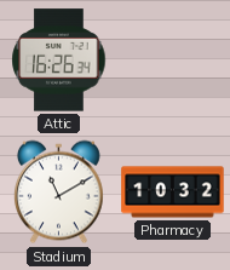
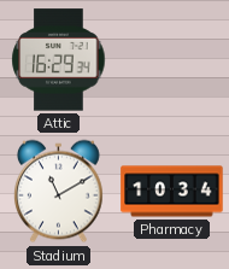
Attic: 16:26 -> 16:29
Pharmacy: 10:32 -> 10:34
